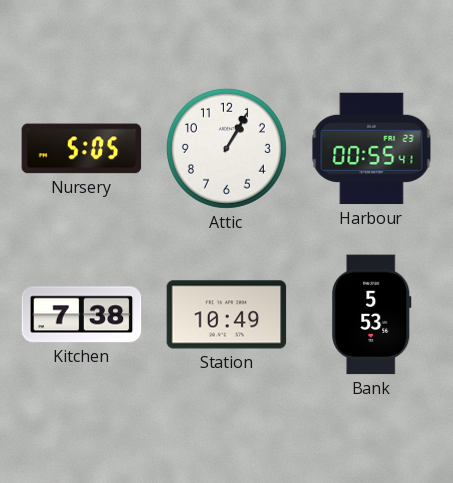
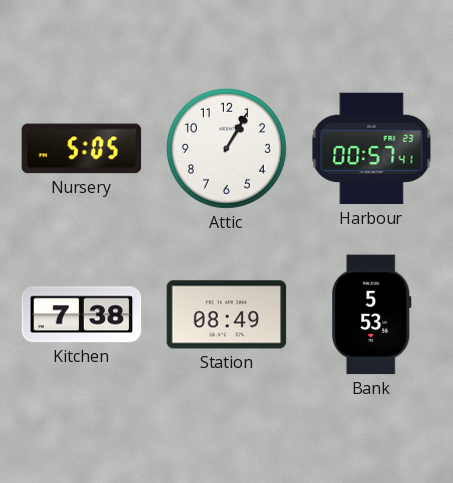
Harbour: 00:55 -> 00:57
Station: 10:49 -> 08:49
